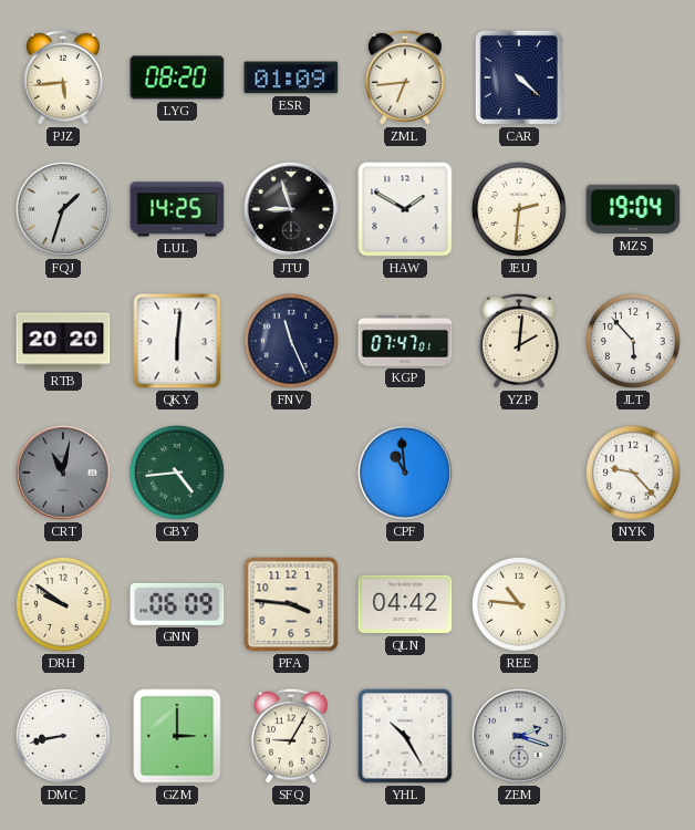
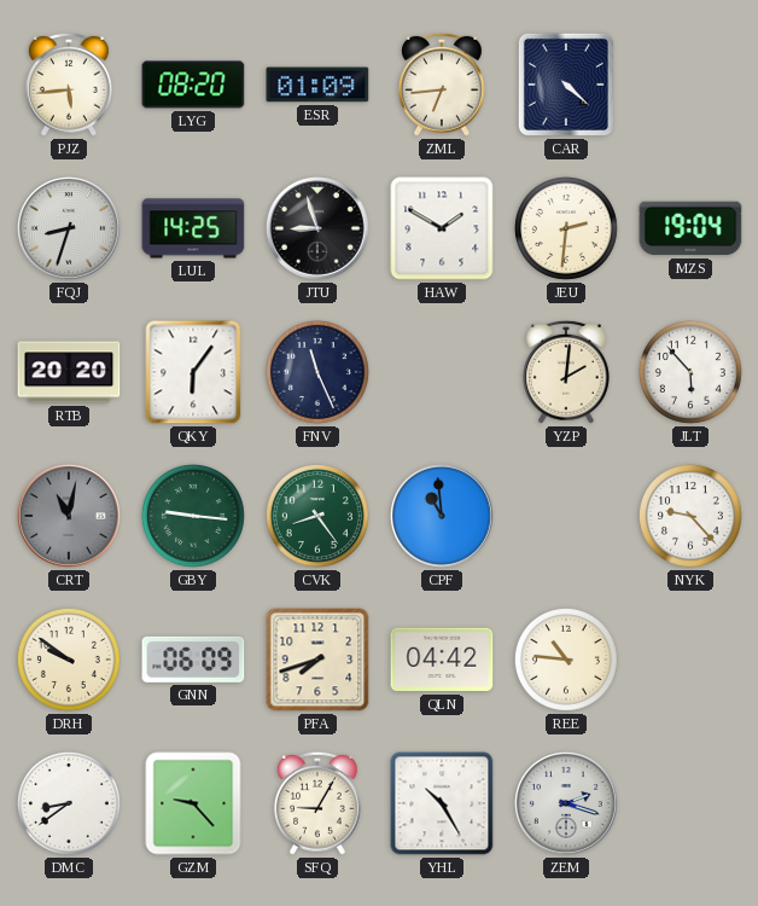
FQJ: 1:33 -> 8:33
QKY: 6:01 -> 6:06
KGP: 07:47 -> none
GBY: 4:44 -> 9:16
CVK: none -> 8:24
PFA: 3:46 -> 7:42
DMC: 8:43 -> 8:39
GZM: 3:00 -> 9:23
